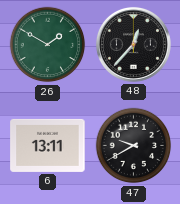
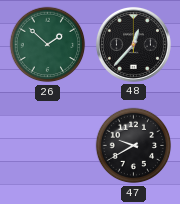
26: 1:50 -> 1:52
6: 13:11 -> none
